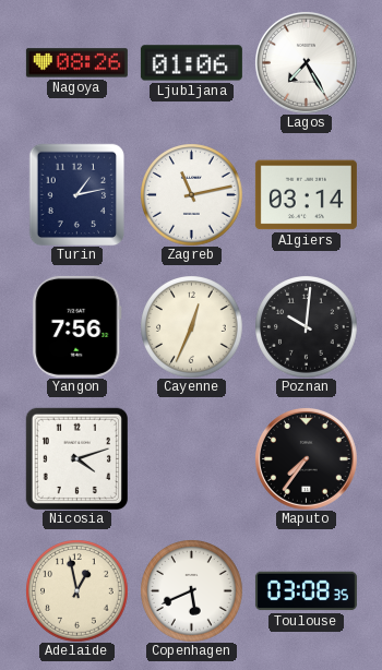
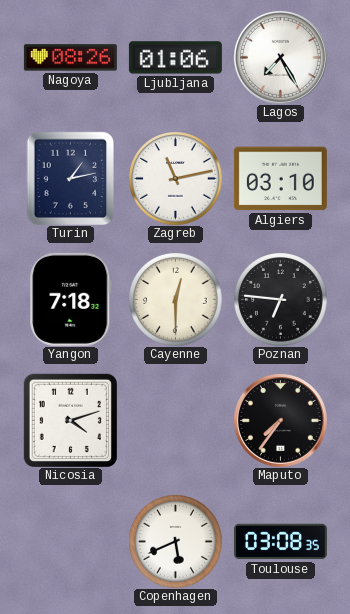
Algiers: 03:14 -> 03:10
Yangon: 7:56 -> 7:18
Cayenne: 12:34 -> 12:30
Poznan: 10:01 -> 6:46
Adelaide: 12:58 -> none
